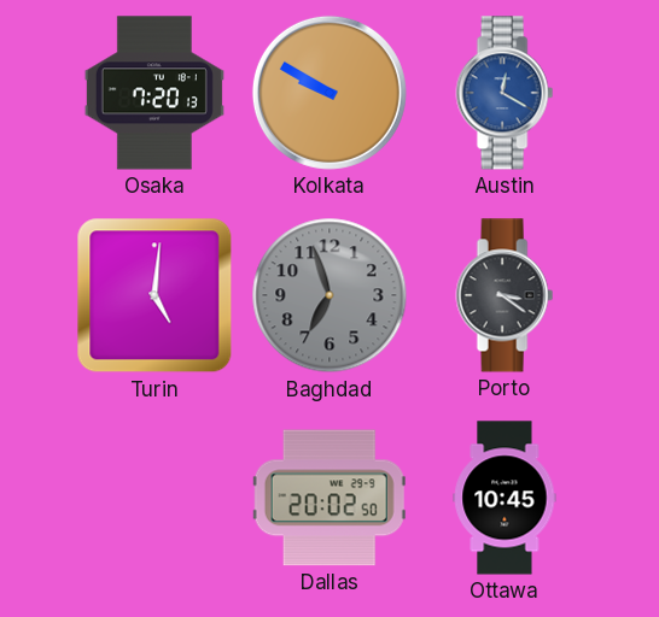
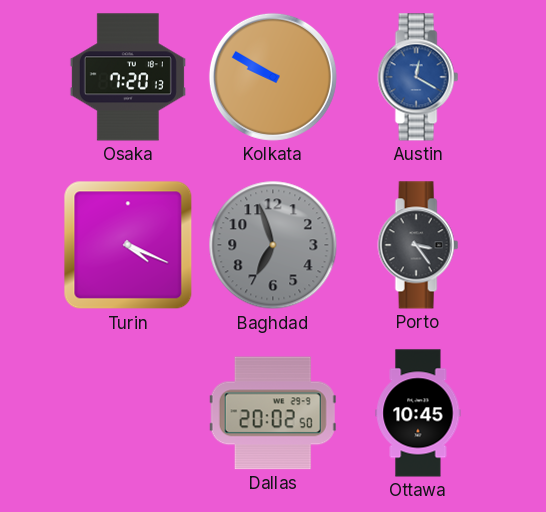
Turin: 5:01 -> 4:19
Porto: 3:21 -> 3:24
